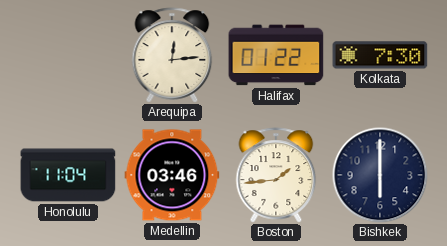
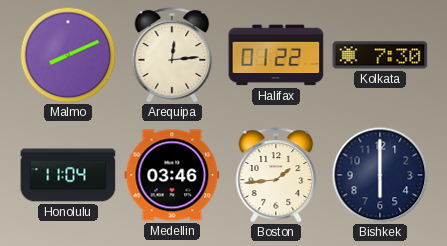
Malmo: none -> 8:11
